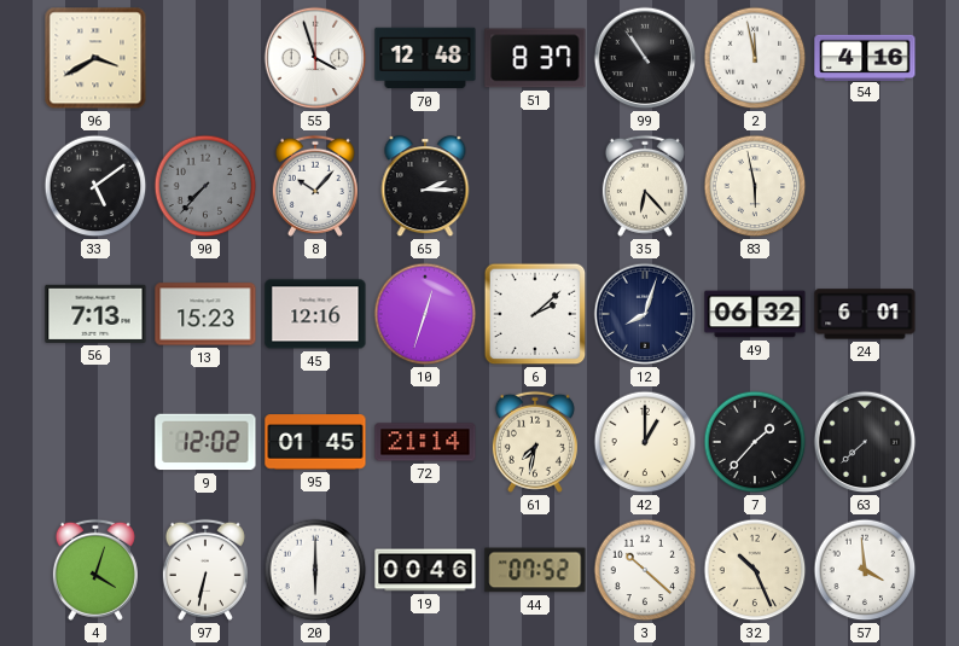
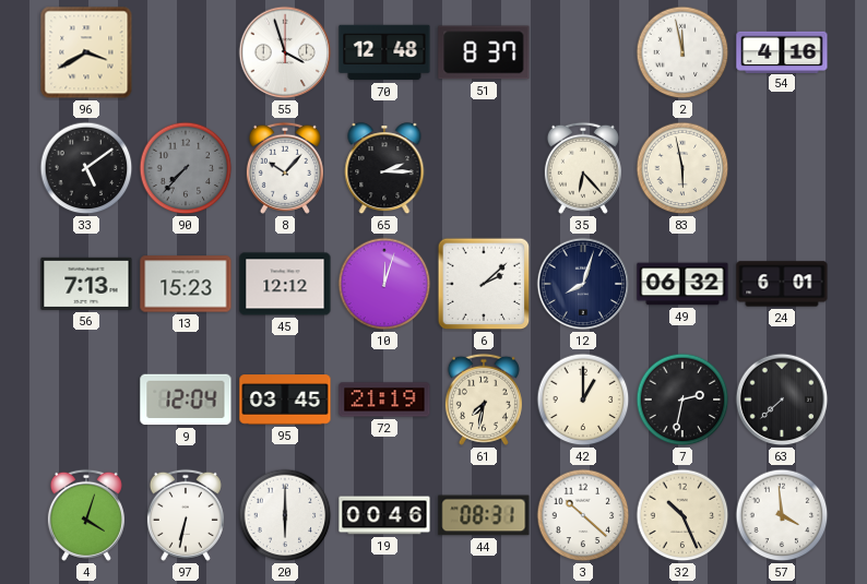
99: 10:54 -> none
45: 12:16 -> 12:12
10: 12:33 -> 12:03
9: 12:02 -> 12:04
95: 01:45 -> 03:45
72: 21:14 -> 21:19
7: 1:37 -> 2:32
44: 07:52 -> 08:31
